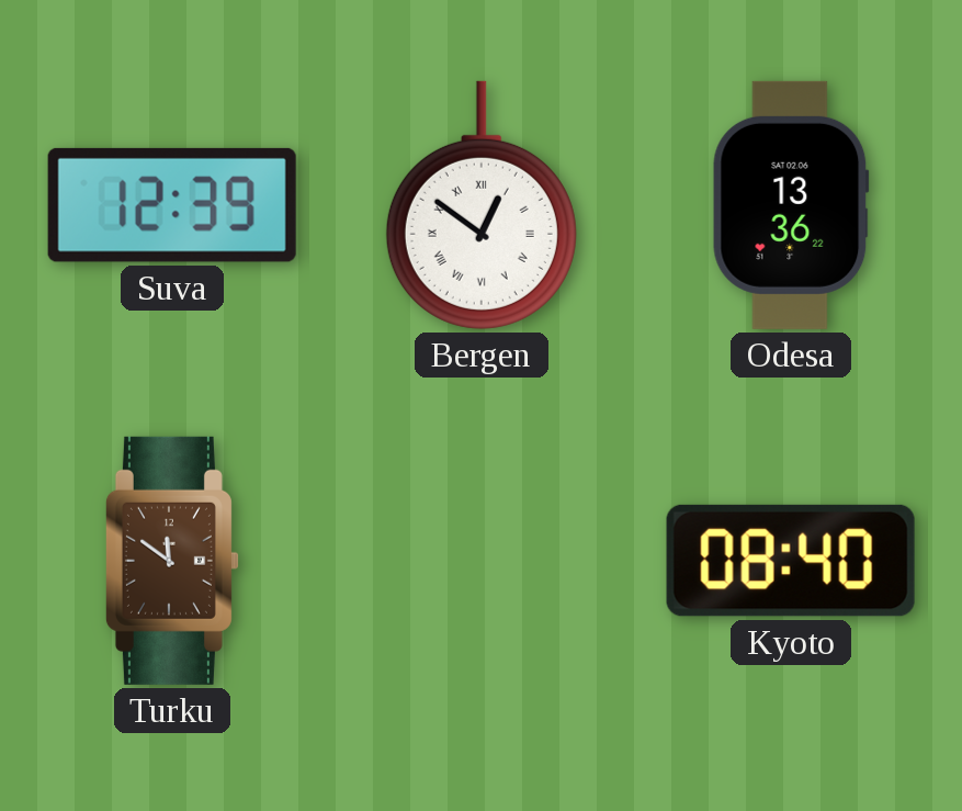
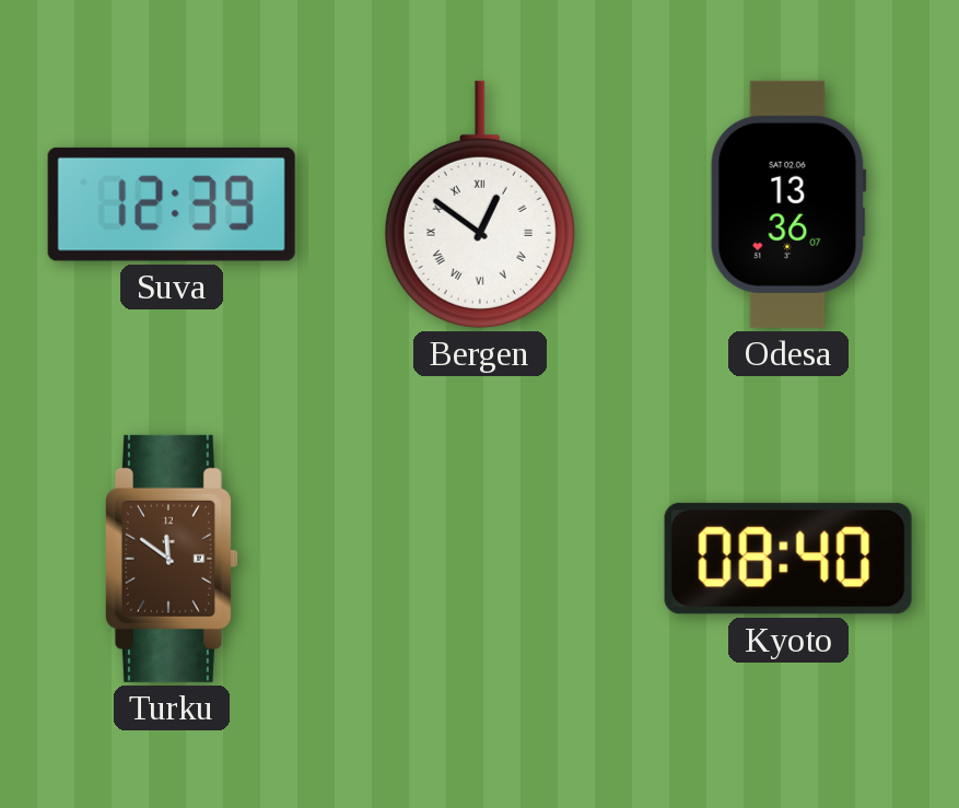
Odesa: 13:36:22 -> 13:36:07
